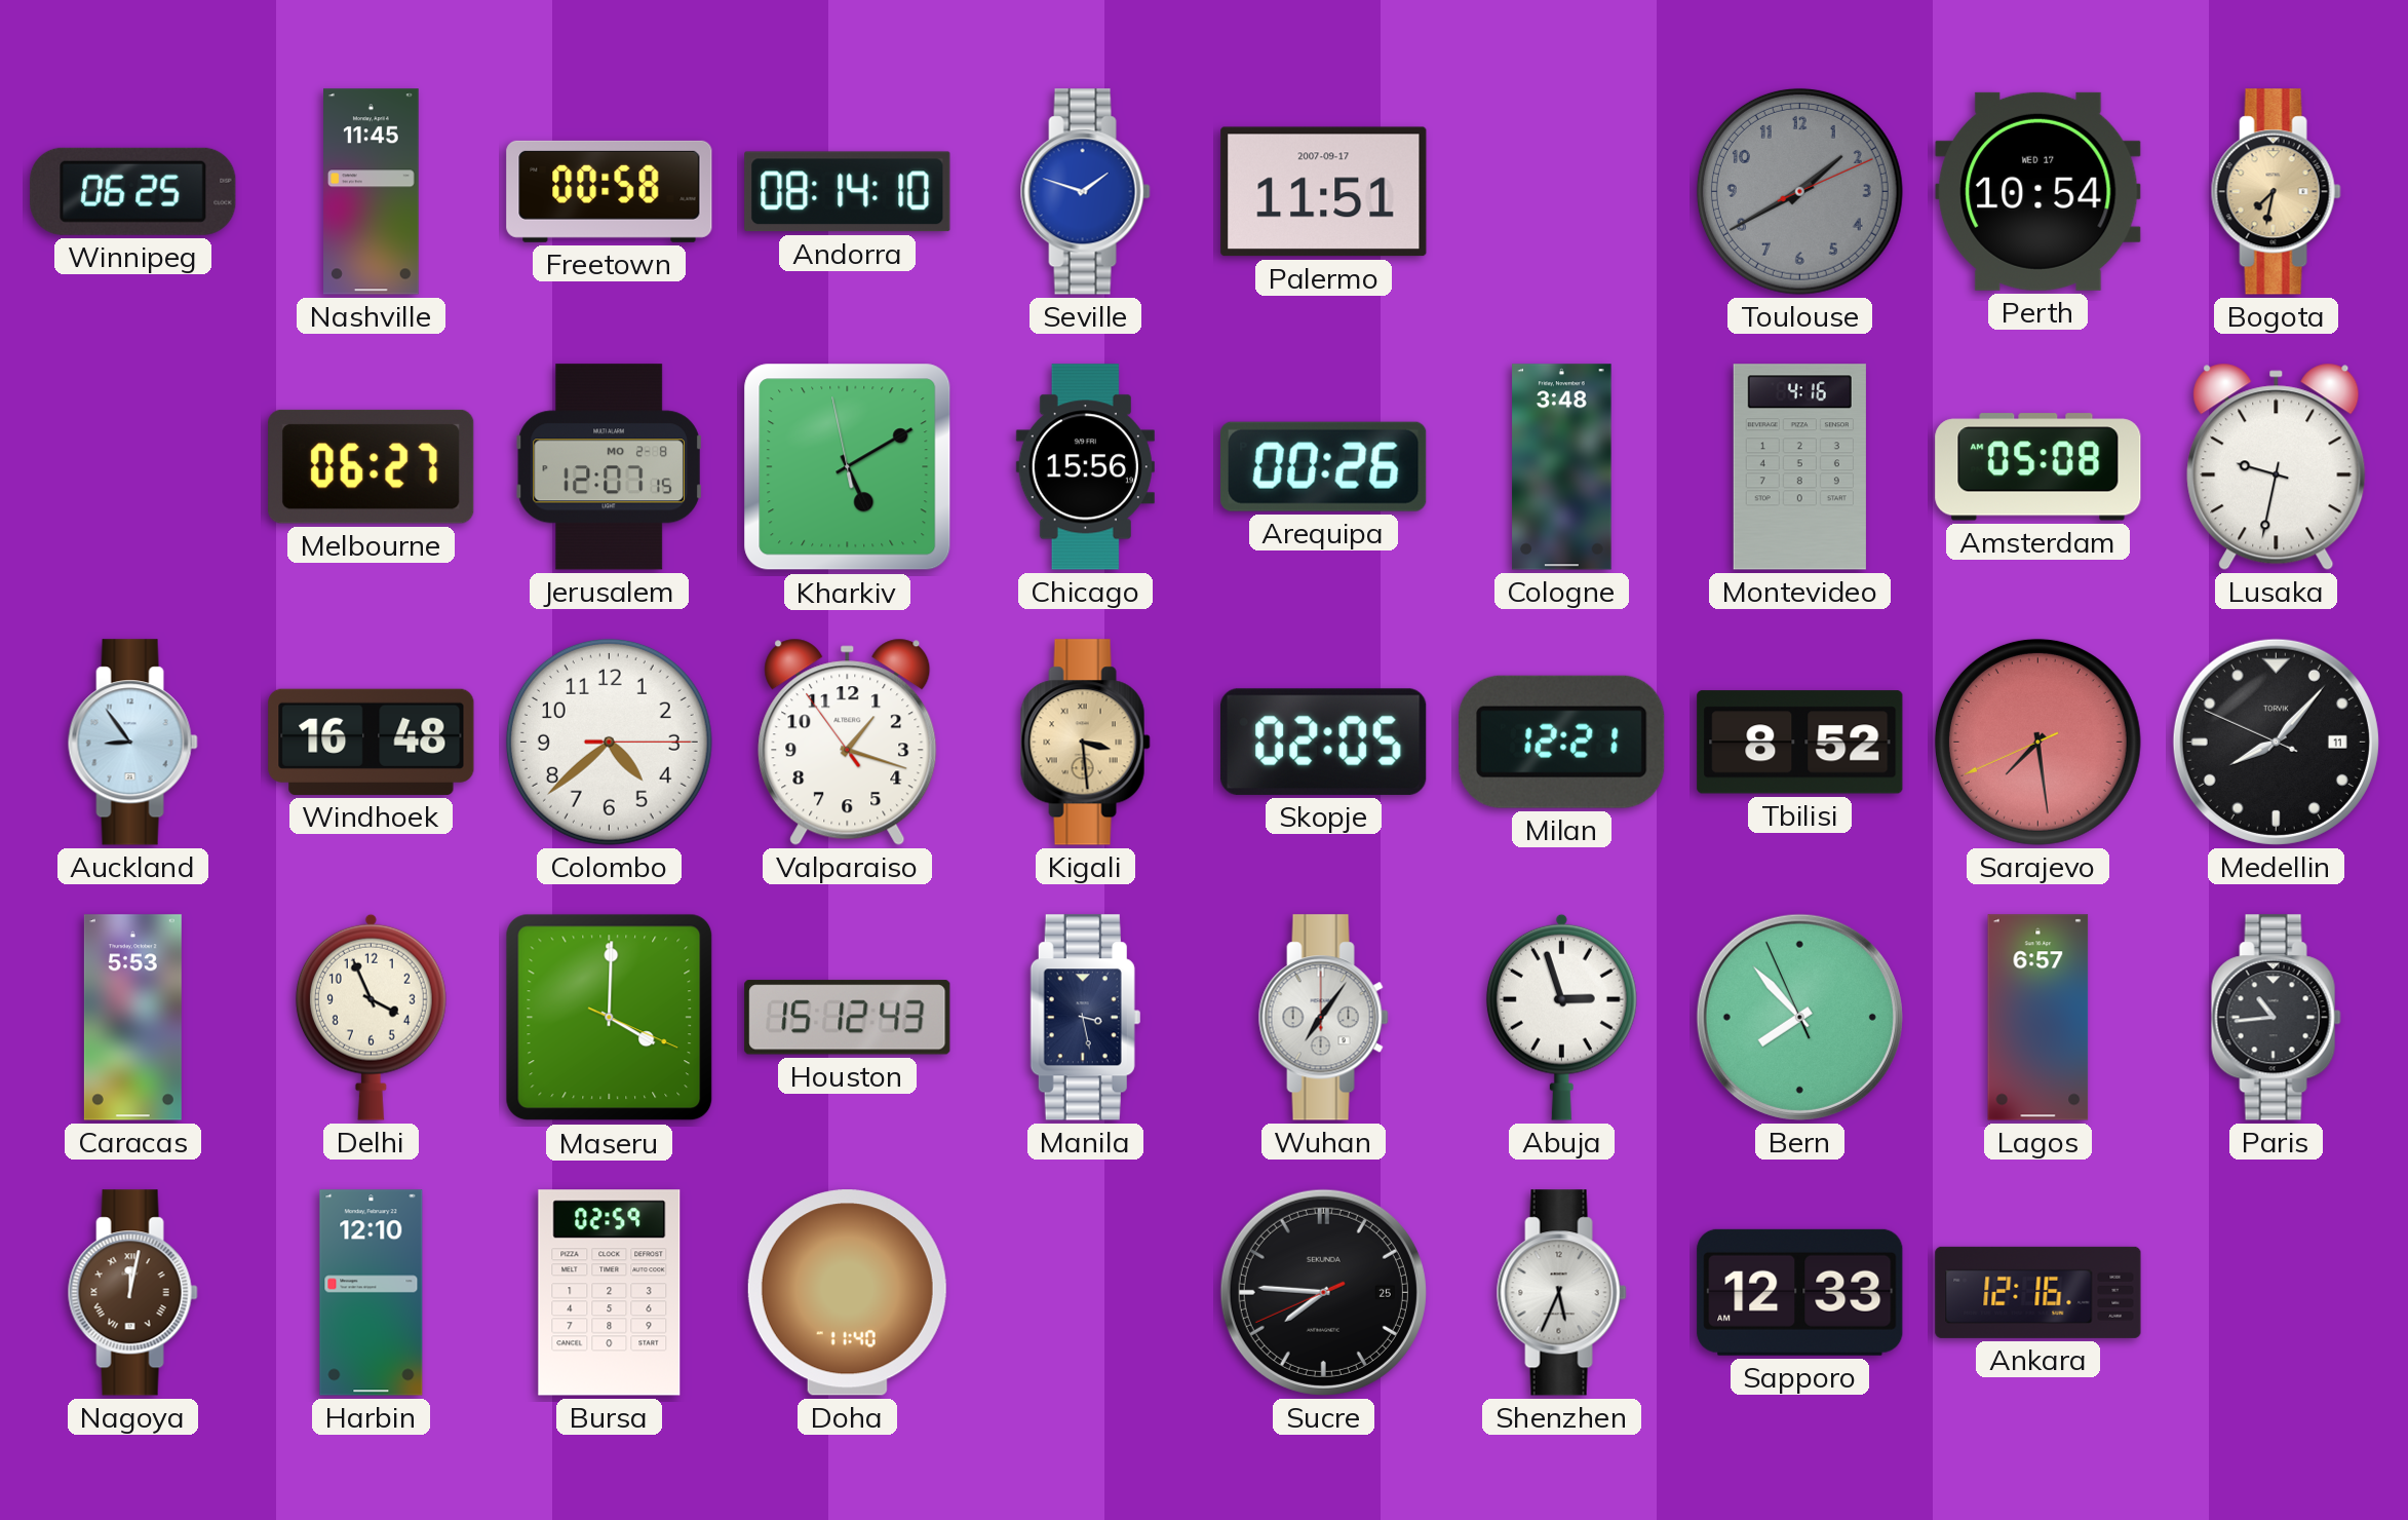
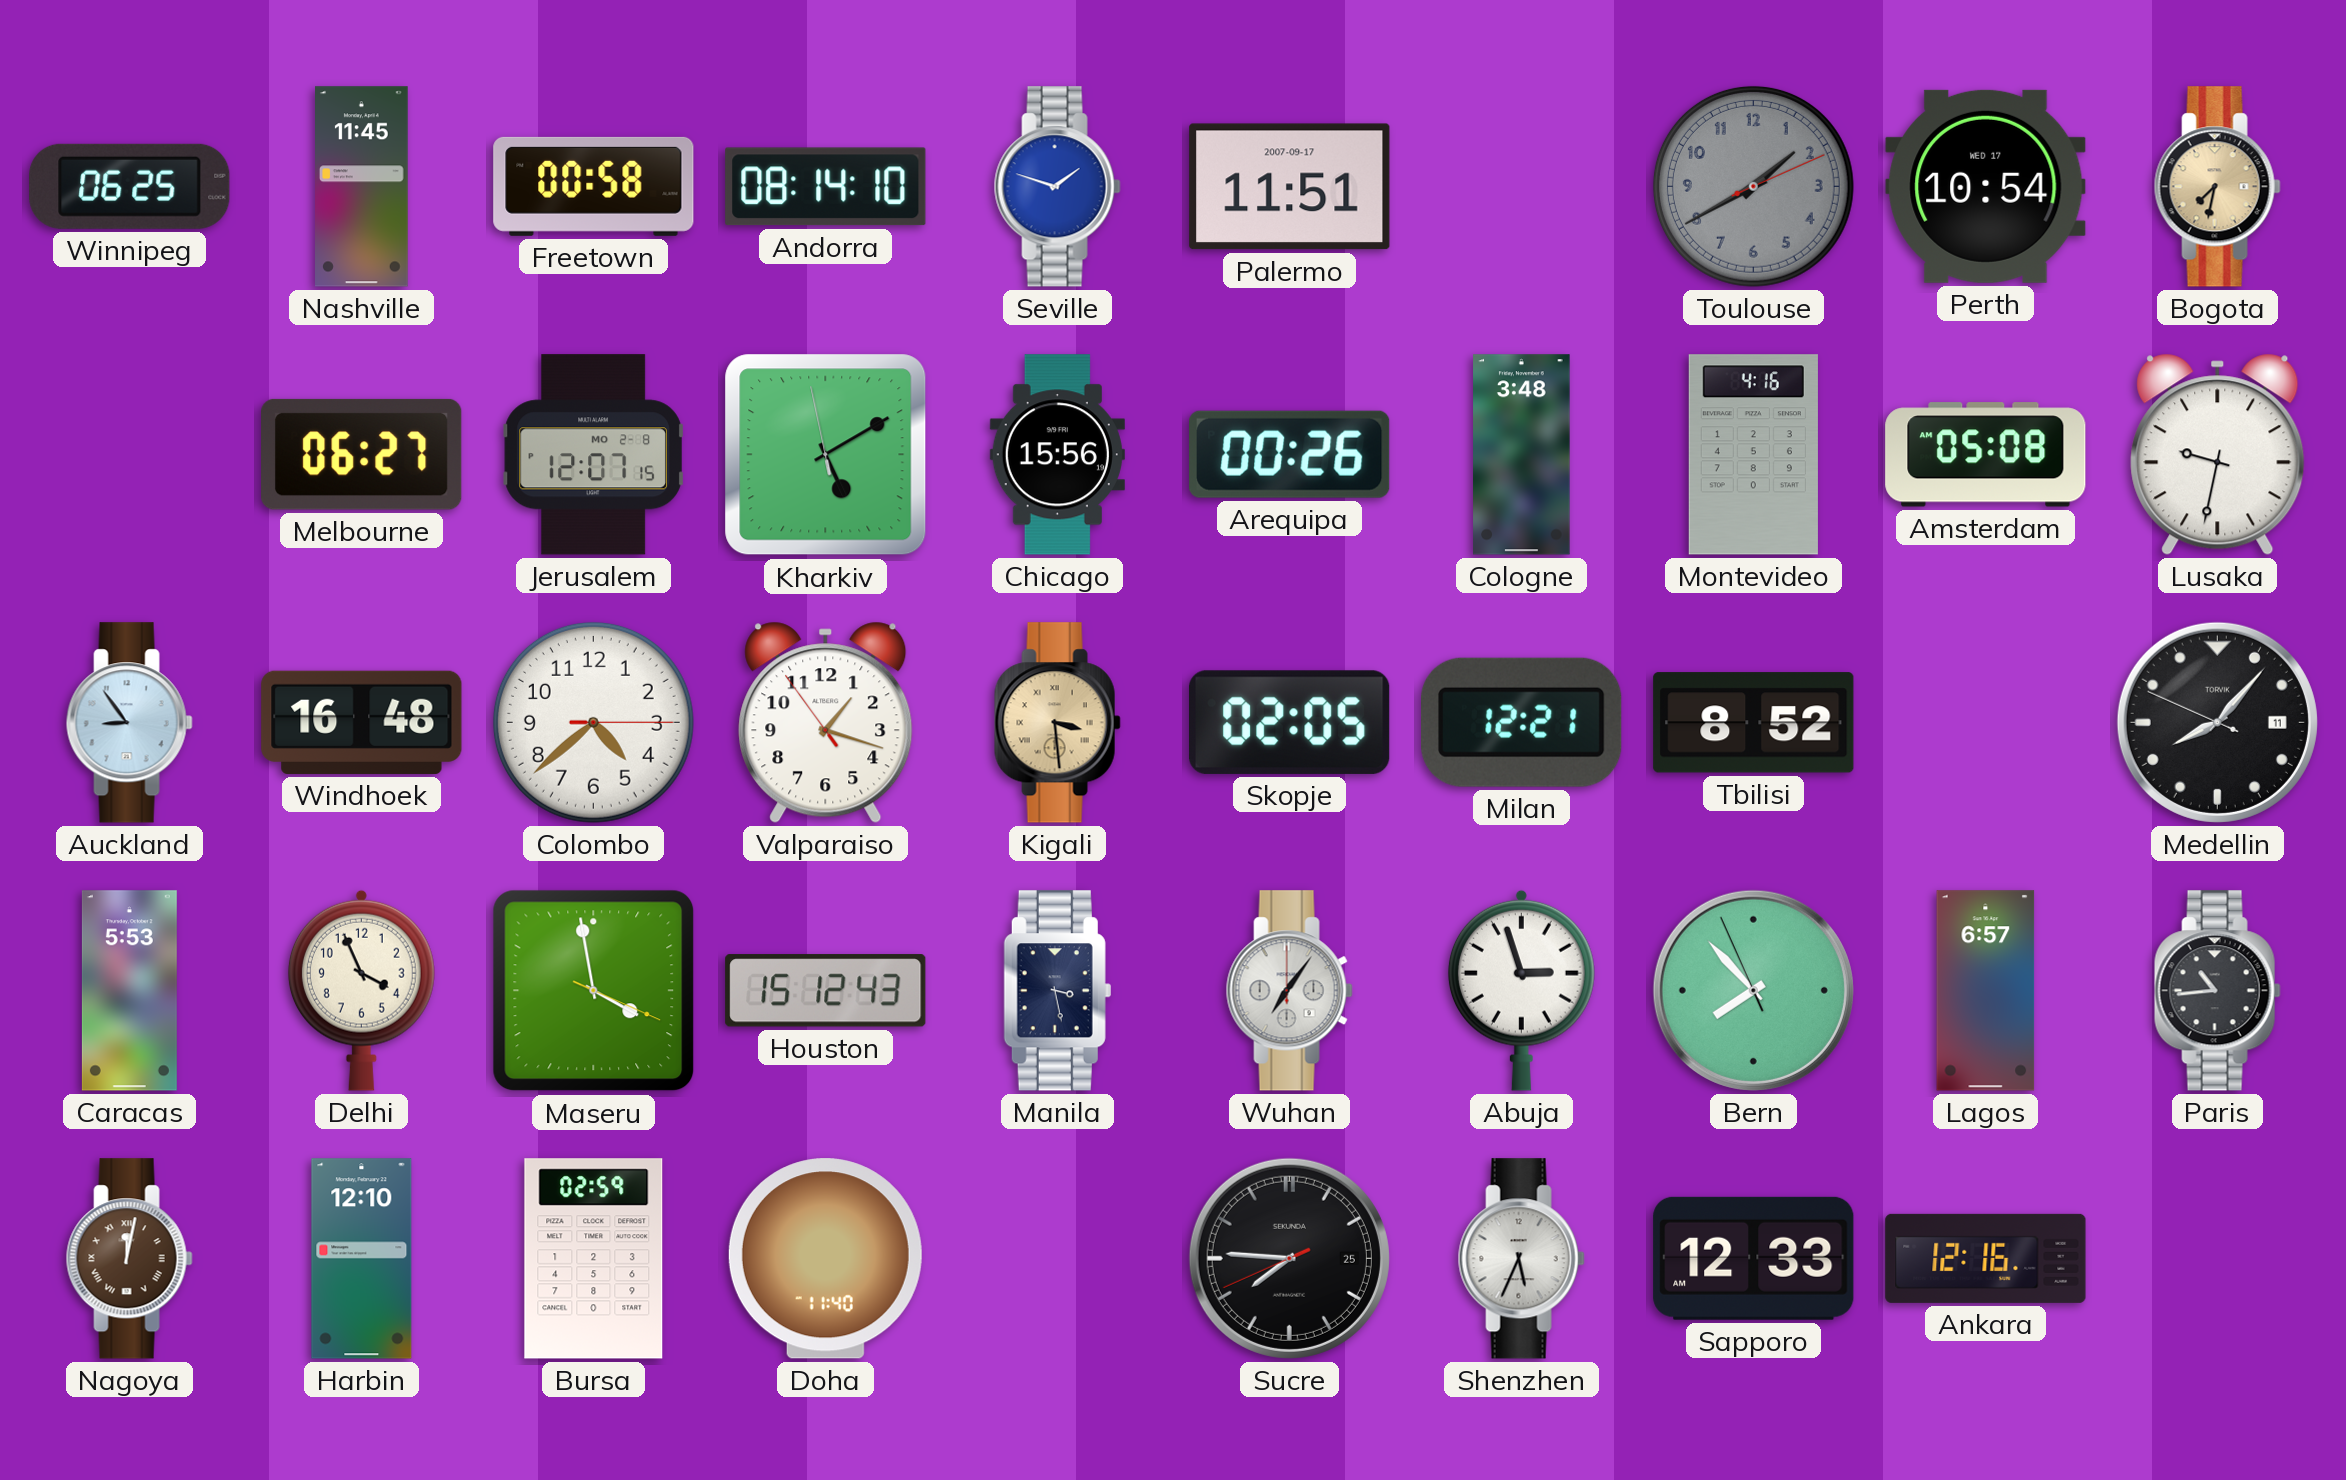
Sarajevo: 7:28 -> none
Maseru: 4:00 -> 3:58
